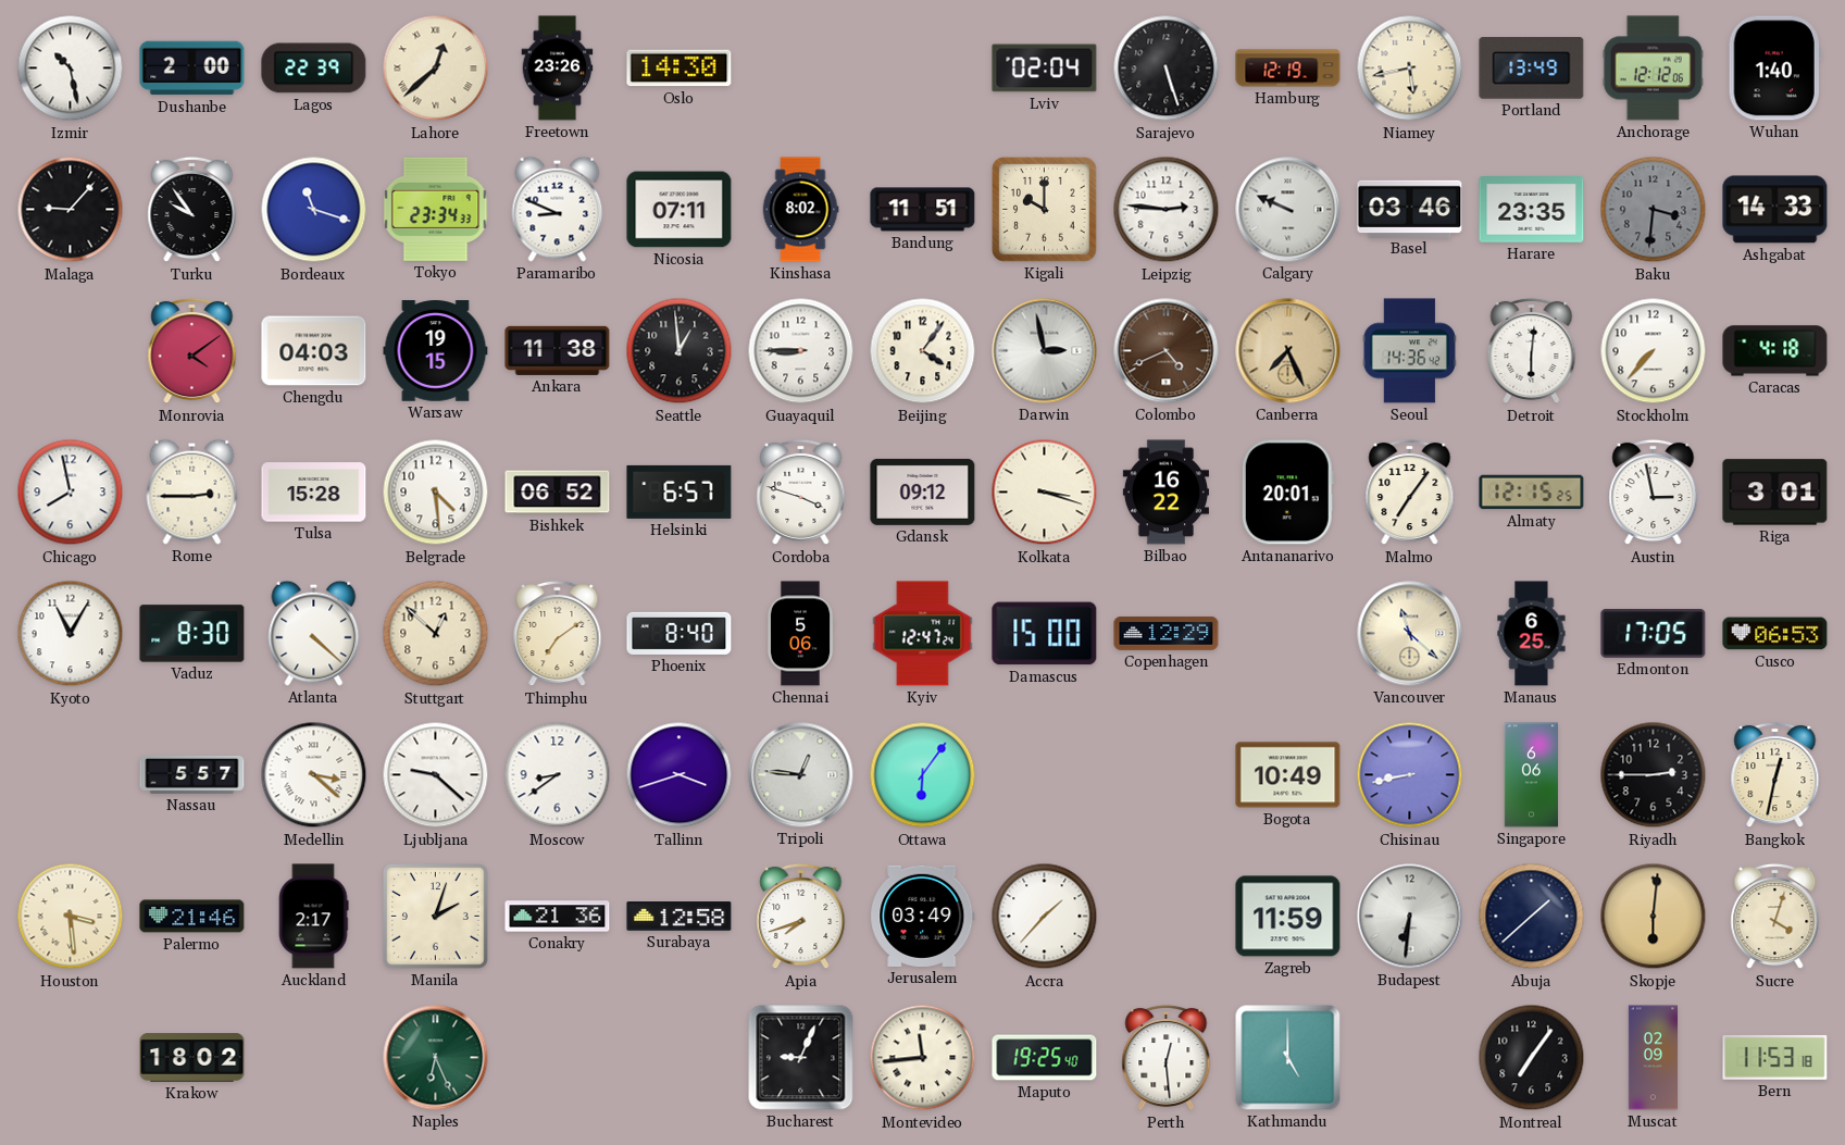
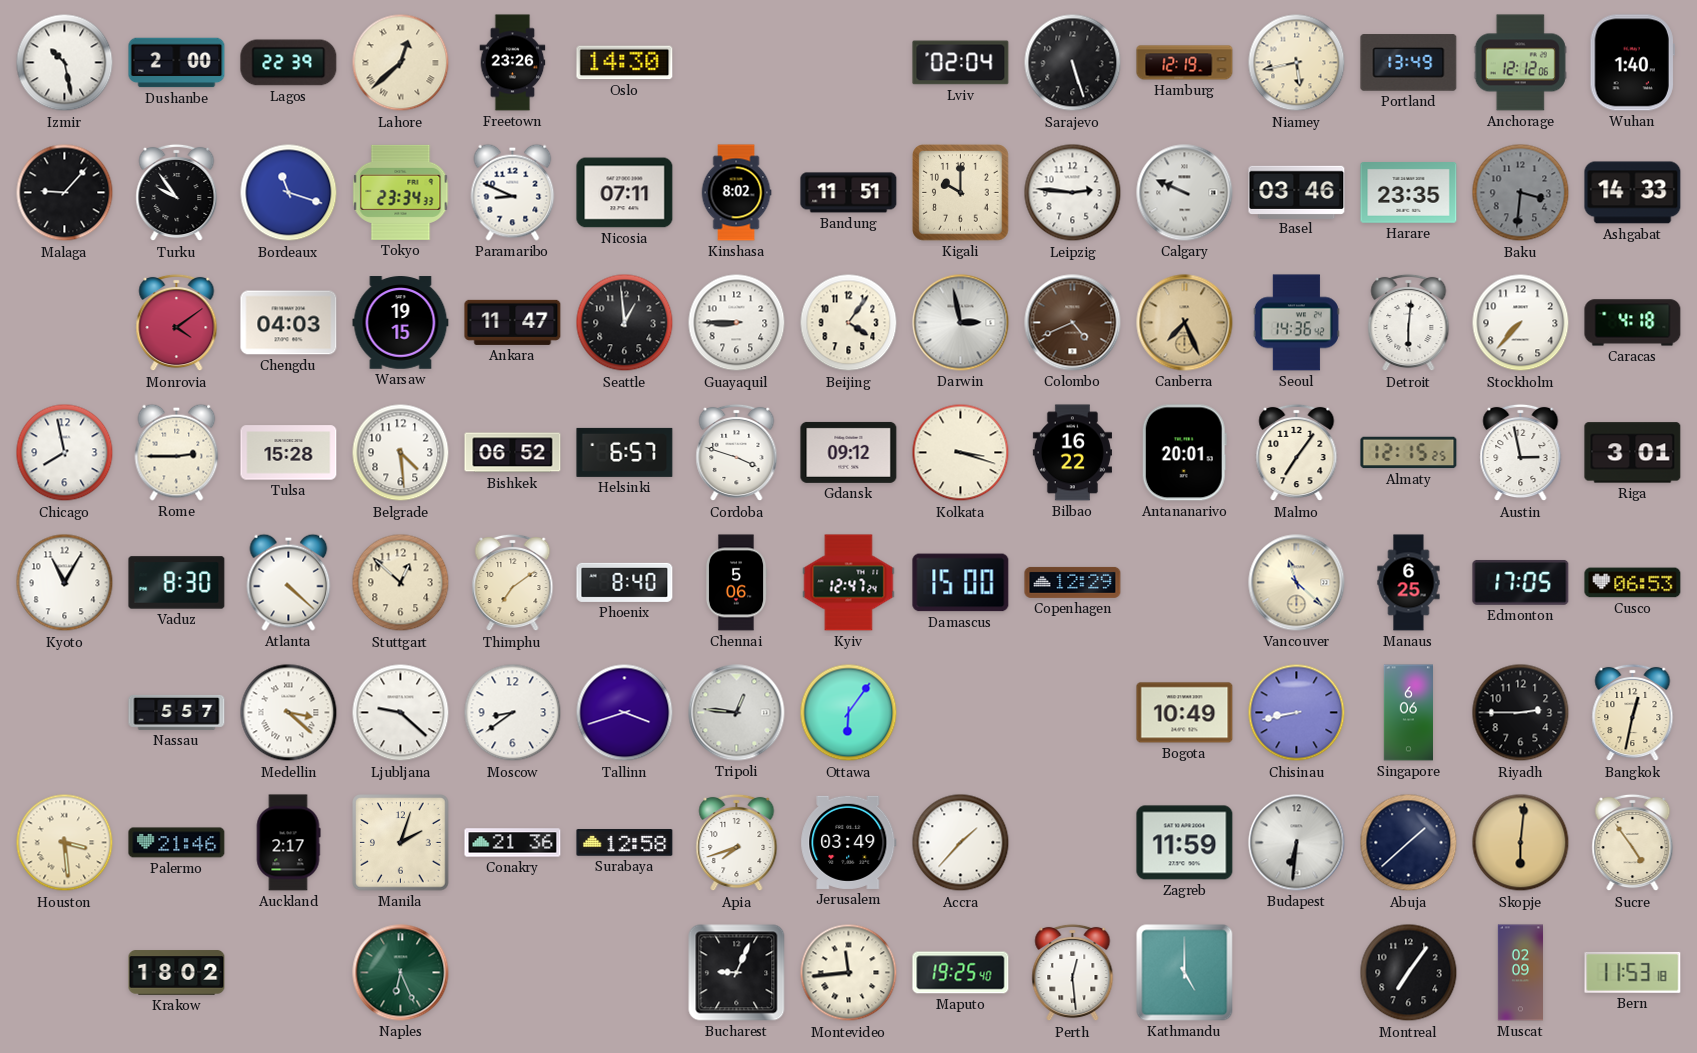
Ankara: 11:38 -> 11:47
Sucre: 4:03 -> 4:54
